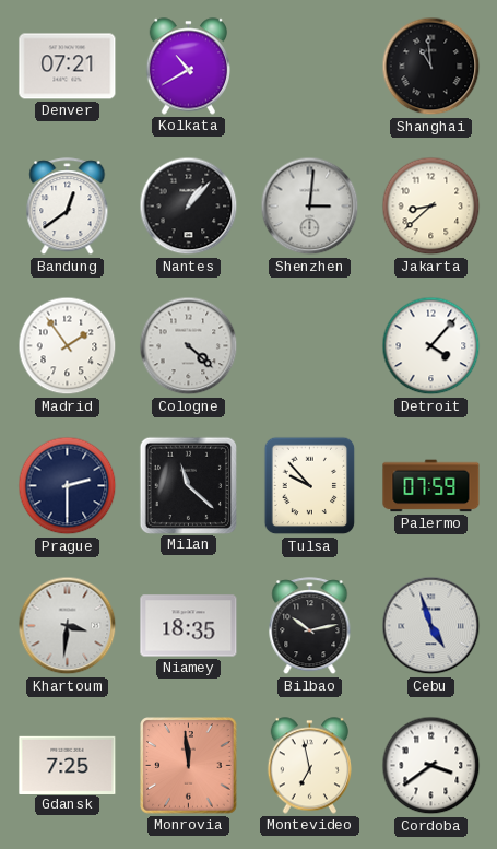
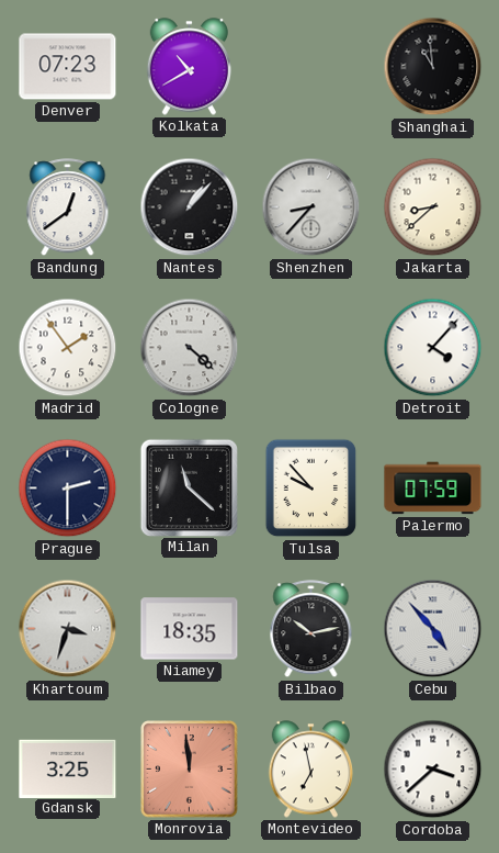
Denver: 07:21 -> 07:23
Shenzhen: 3:01 -> 8:37
Khartoum: 3:31 -> 3:33
Cebu: 4:57 -> 4:53
Gdansk: 7:25 -> 3:25
Cordoba: 3:39 -> 3:38
